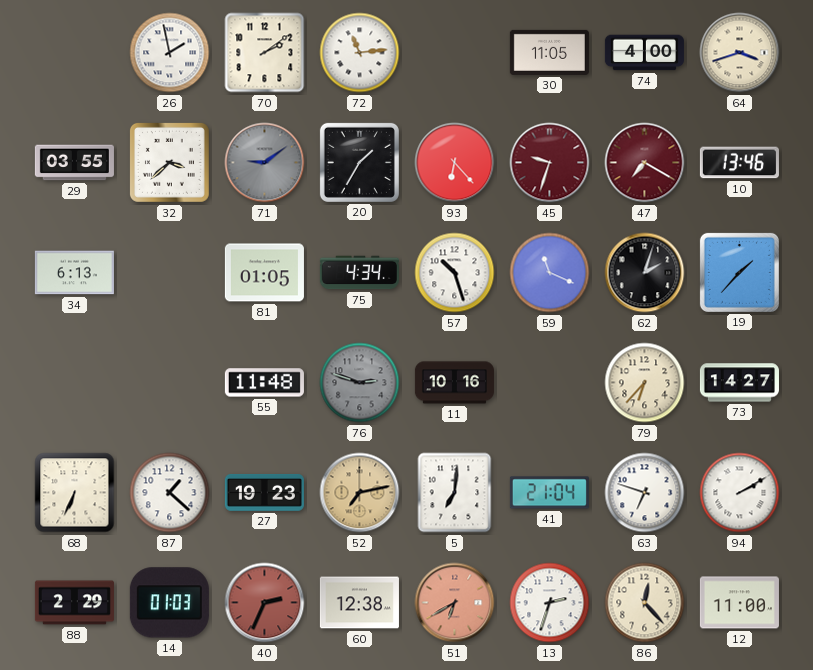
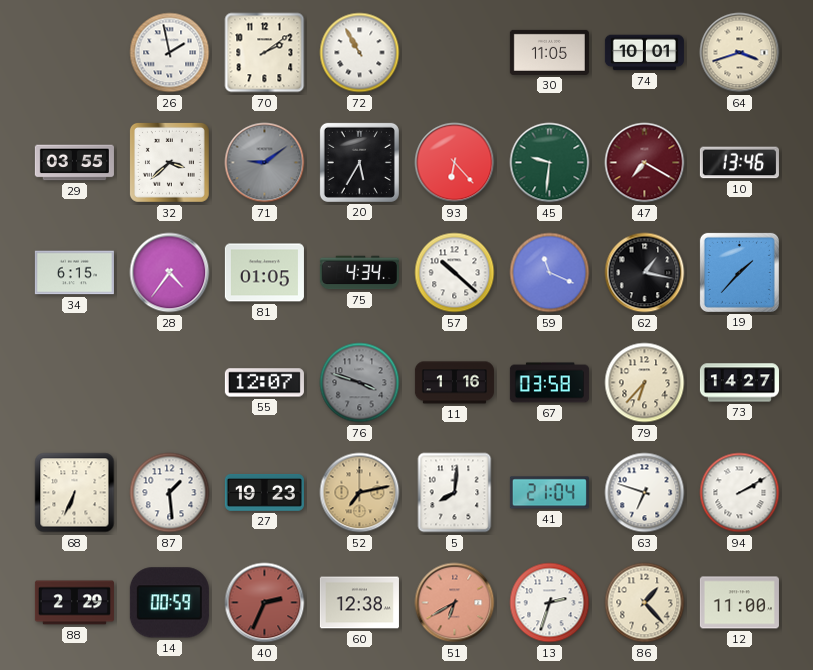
72: 11:14 -> 10:55
74: 4:00 -> 10:01
20: 1:35 -> 5:35
45: 9:33 -> 9:31
45 dial: burgundy -> green
34: 6:13 -> 6:15
28: none -> 4:36
57: 10:27 -> 10:22
62: 2:03 -> 1:17
55: 11:48 -> 12:07
76: 2:48 -> 3:48
11: 10:16 -> 1:16
67: none -> 03:58
87: 1:22 -> 1:29
5: 7:01 -> 8:01
14: 01:03 -> 00:59
86: 12:23 -> 1:23
